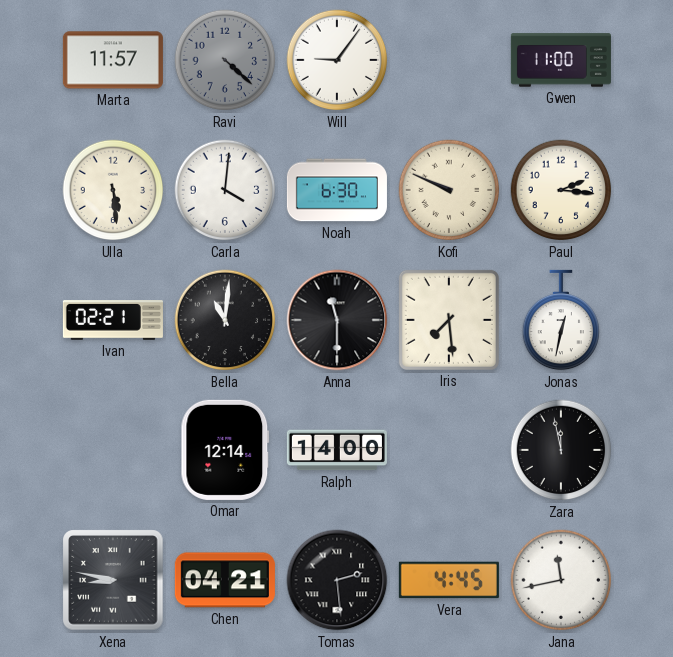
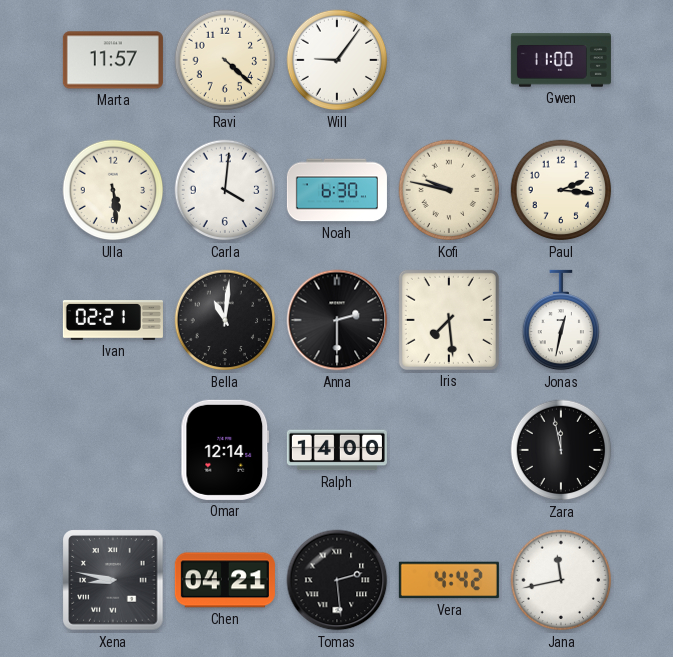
Ravi dial: grey -> cream
Kofi: 9:49 -> 9:47
Anna: 11:30 -> 2:30
Vera: 4:45 -> 4:42
